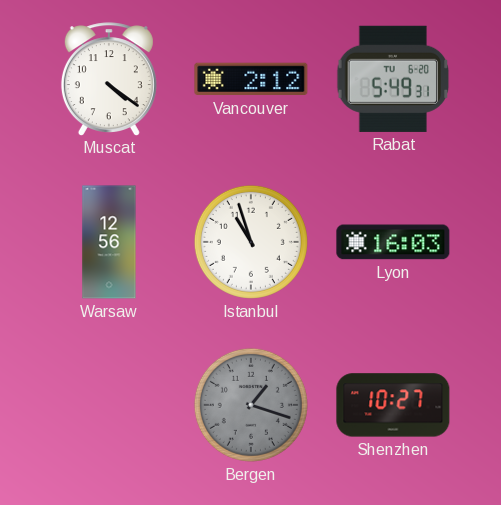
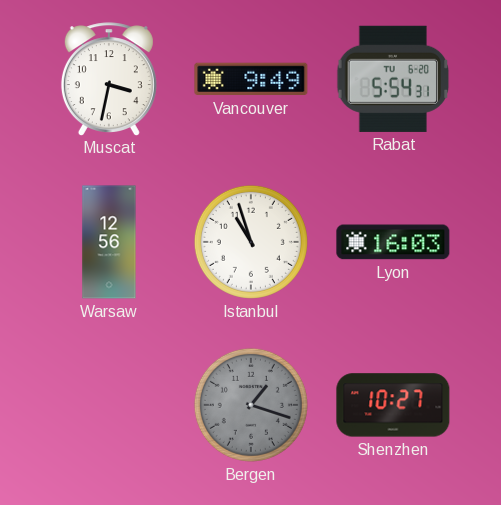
Muscat: 4:21 -> 3:32
Vancouver: 2:12 -> 9:49
Rabat: 5:49 -> 5:54
